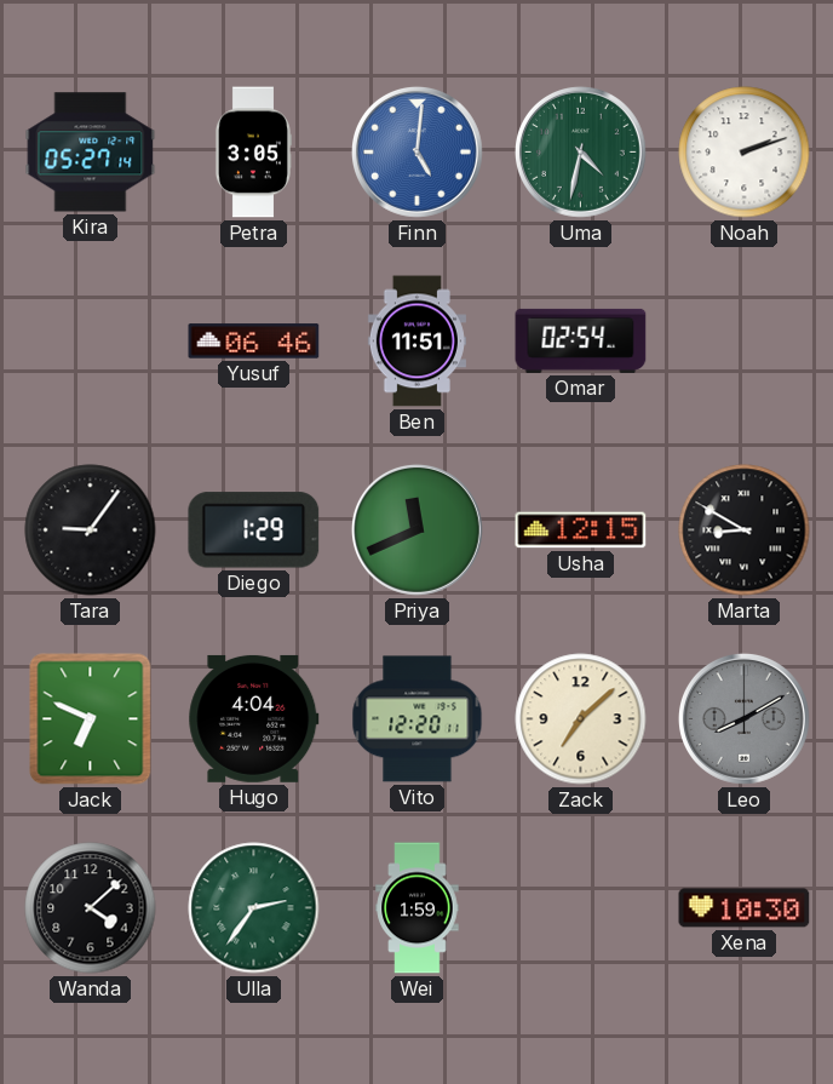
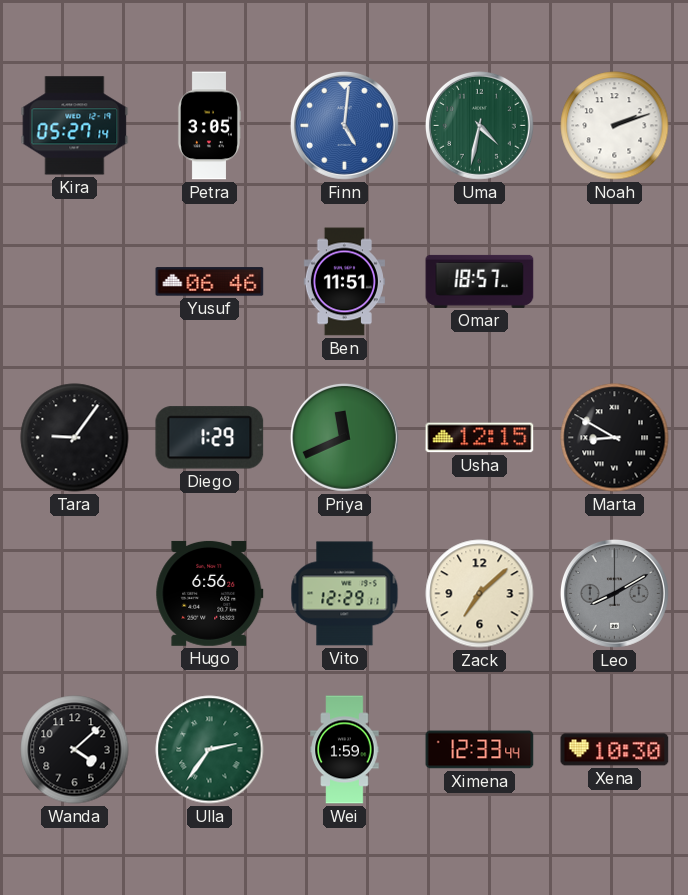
Omar: 02:54 -> 18:57
Jack: 6:49 -> none
Hugo: 4:04 -> 6:56
Vito: 12:20 -> 12:29
Ximena: none -> 12:33
